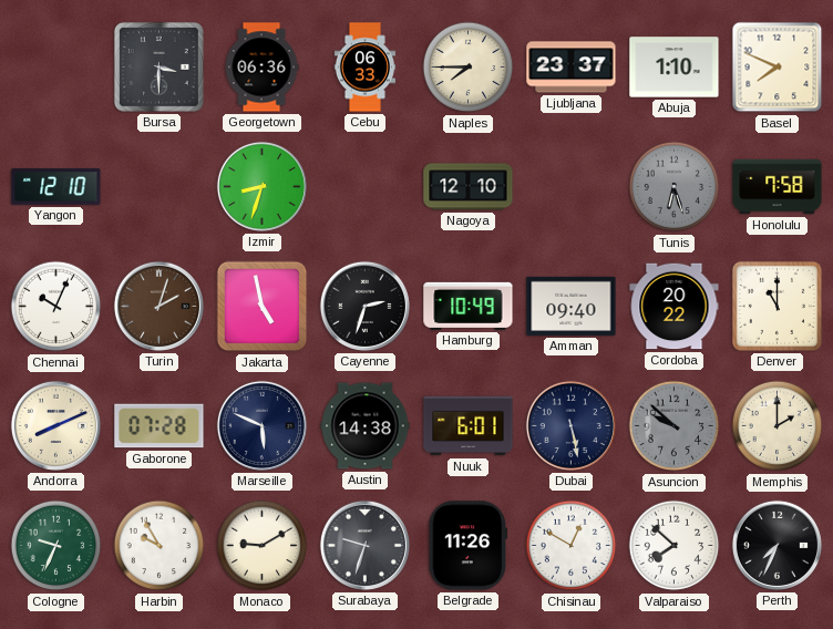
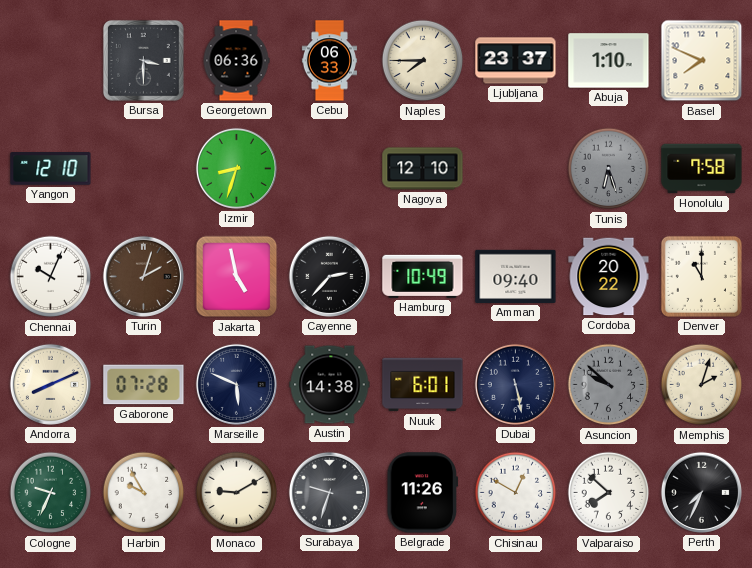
Cayenne: 2:33 -> 2:37
Memphis: 2:00 -> 2:03
